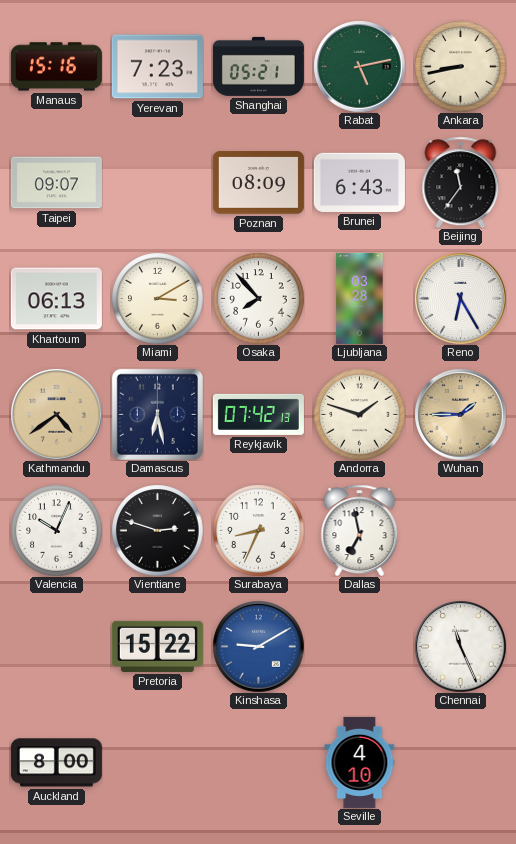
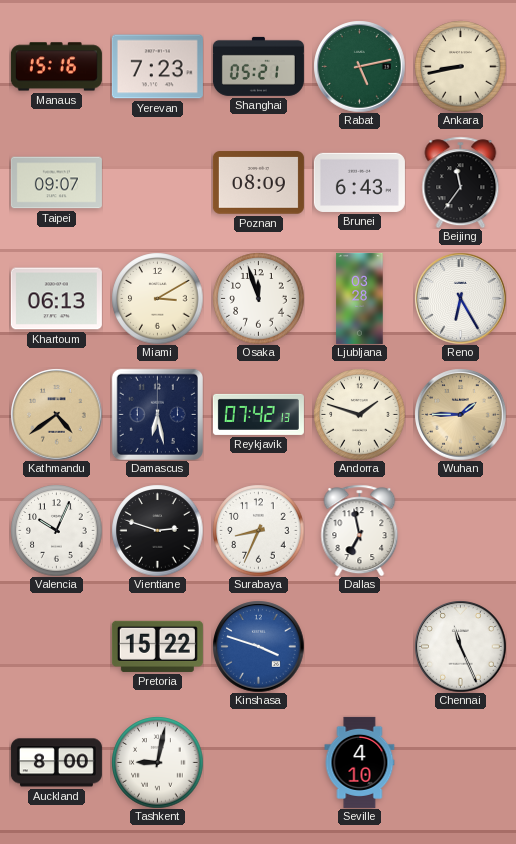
Osaka: 7:53 -> 11:57
Kinshasa: 9:10 -> 3:48
Tashkent: none -> 9:02
